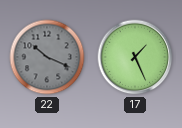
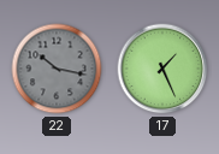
22: 10:19 -> 10:17
